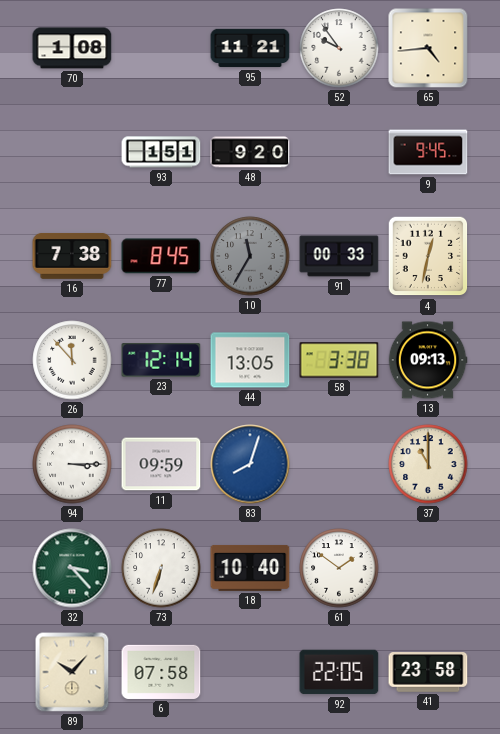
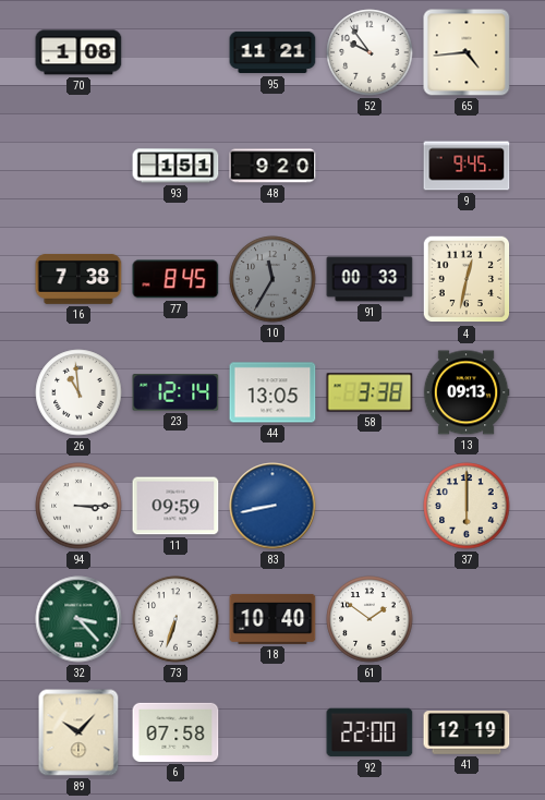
26: 11:53 -> 10:59
83: 8:03 -> 8:43
37: 11:00 -> 6:00
92: 22:05 -> 22:00
41: 23:58 -> 12:19
